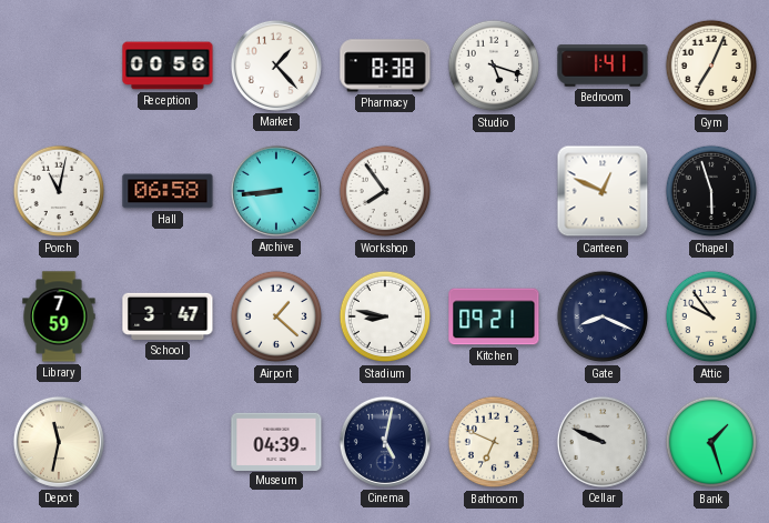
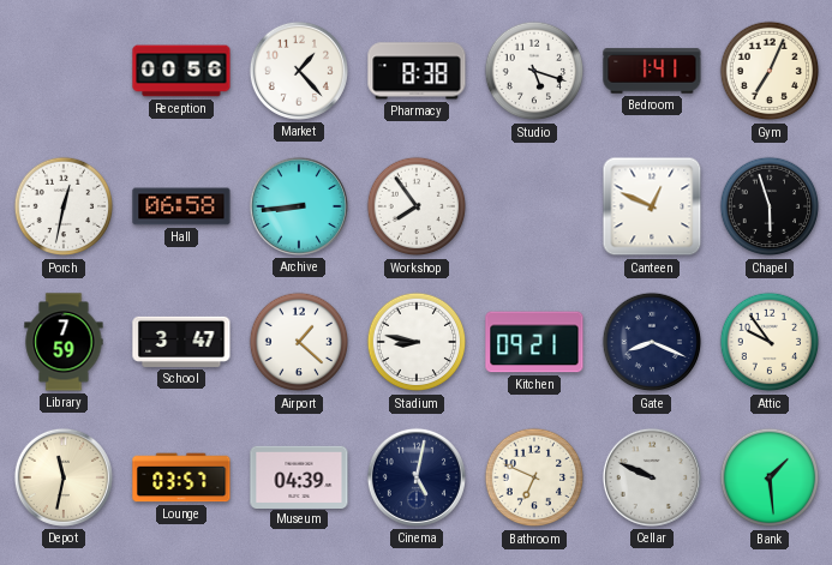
Porch: 11:02 -> 12:32
Lounge: none -> 03:57
Bank: 1:27 -> 1:29
